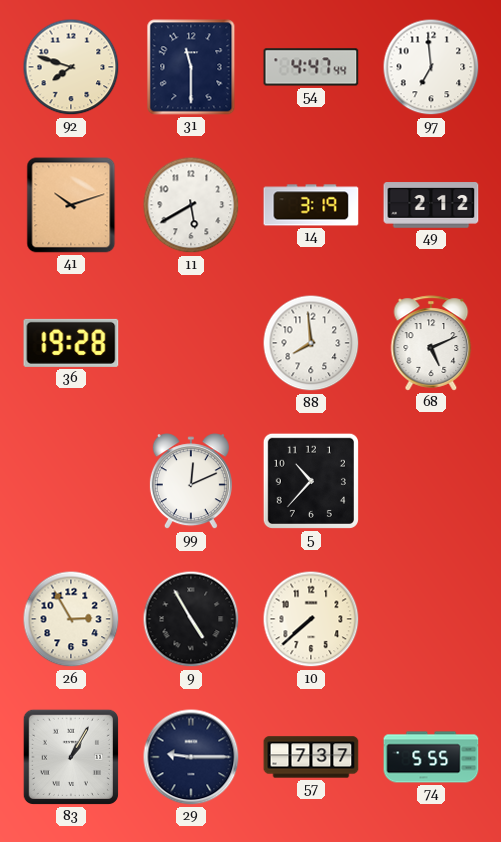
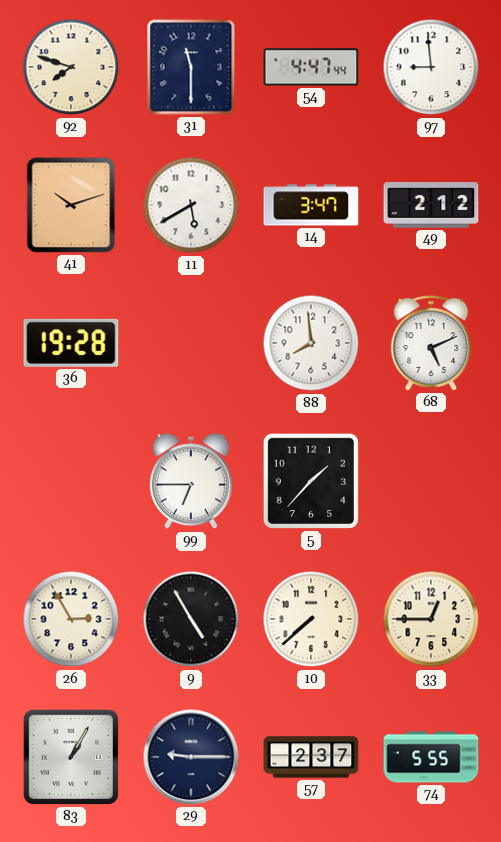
97: 6:59 -> 8:59
14: 3:19 -> 3:47
99: 12:11 -> 6:45
5: 10:37 -> 1:37
33: none -> 12:45
57: 7:37 -> 2:37
